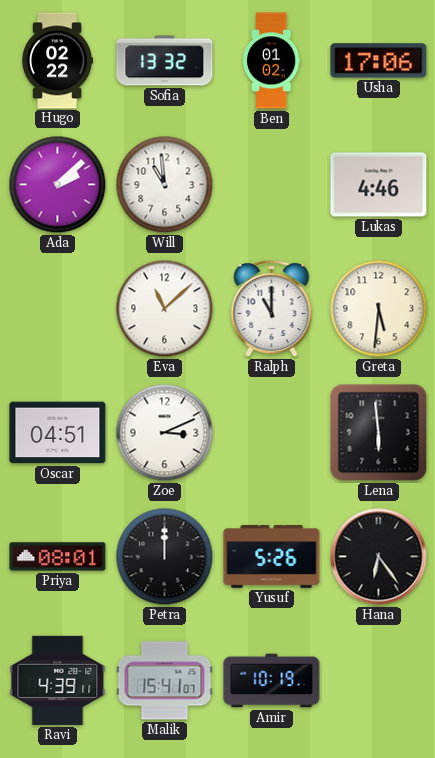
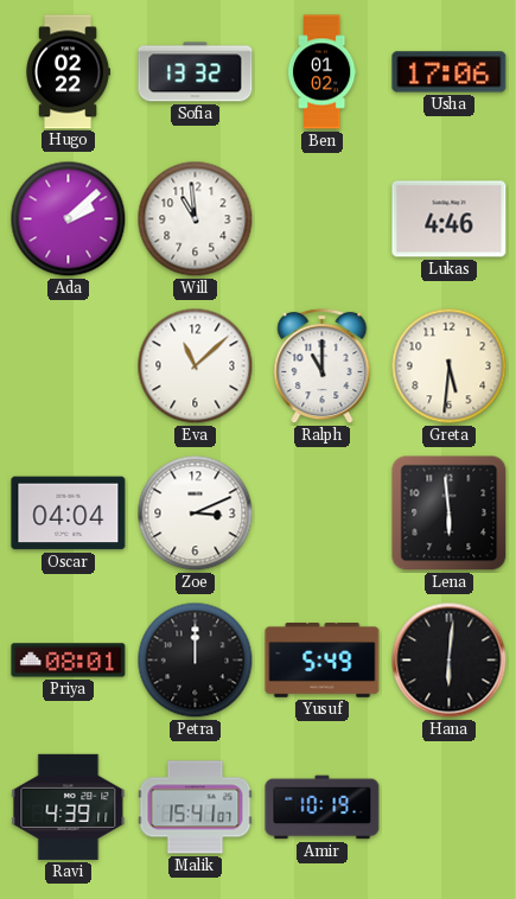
Oscar: 04:51 -> 04:04
Yusuf: 5:26 -> 5:49
Hana: 6:24 -> 6:01
